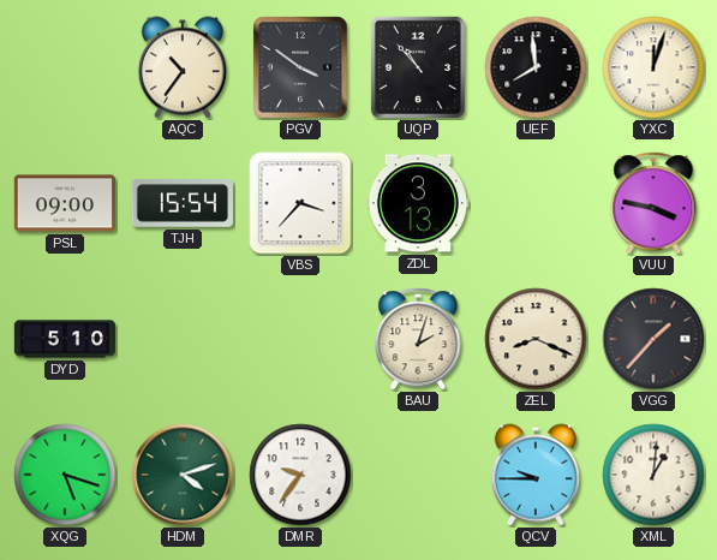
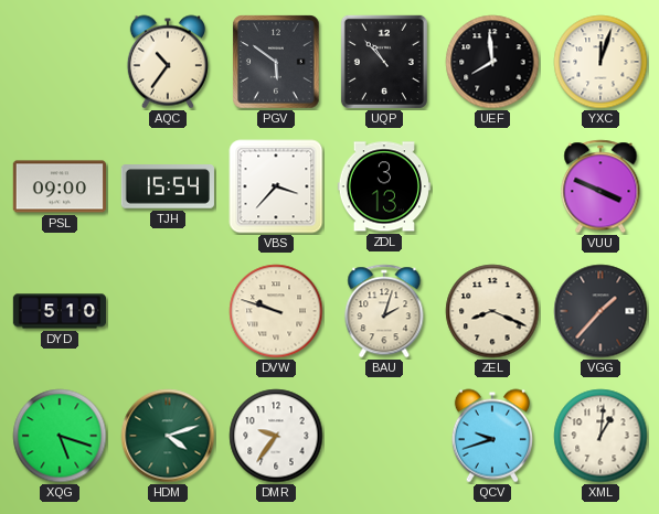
PGV: 3:51 -> 5:51
VUU: 3:47 -> 3:49
DVW: none -> 9:48
QCV: 9:45 -> 9:42
